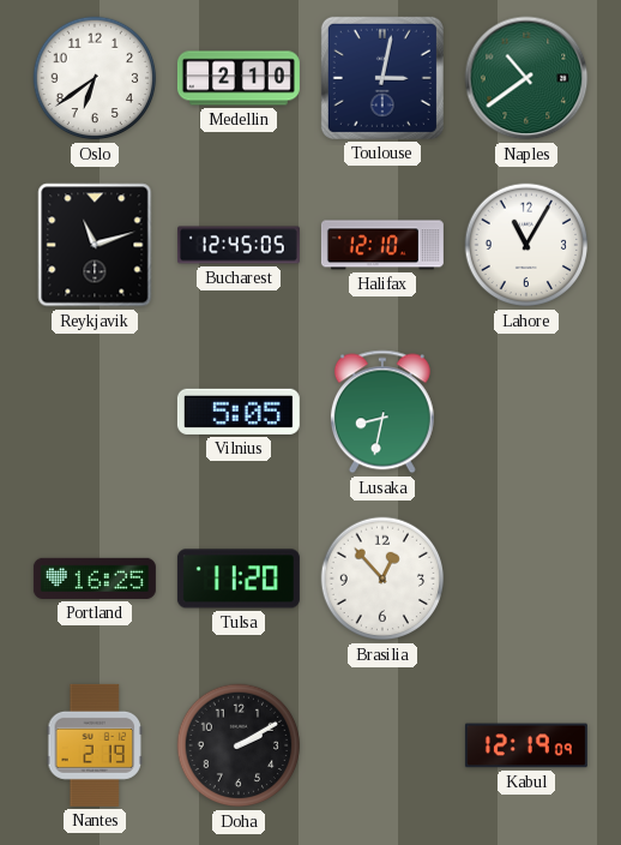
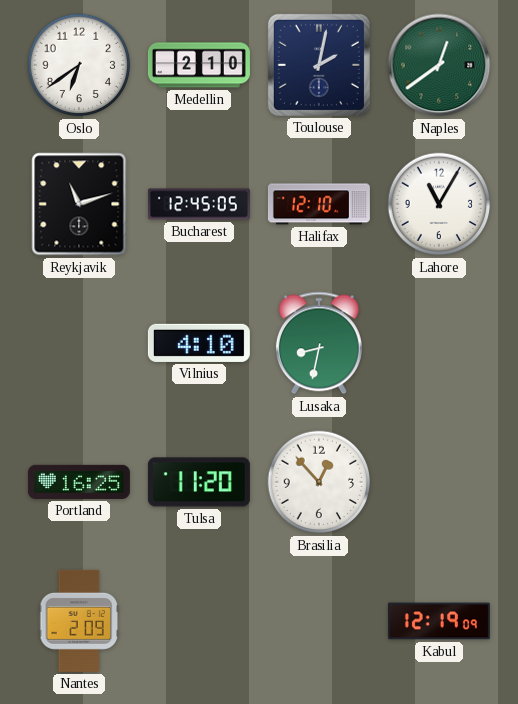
Toulouse: 3:02 -> 2:02
Naples: 10:39 -> 12:39
Vilnius: 5:05 -> 4:10
Nantes: 2:19 -> 2:09
Doha: 2:10 -> none
